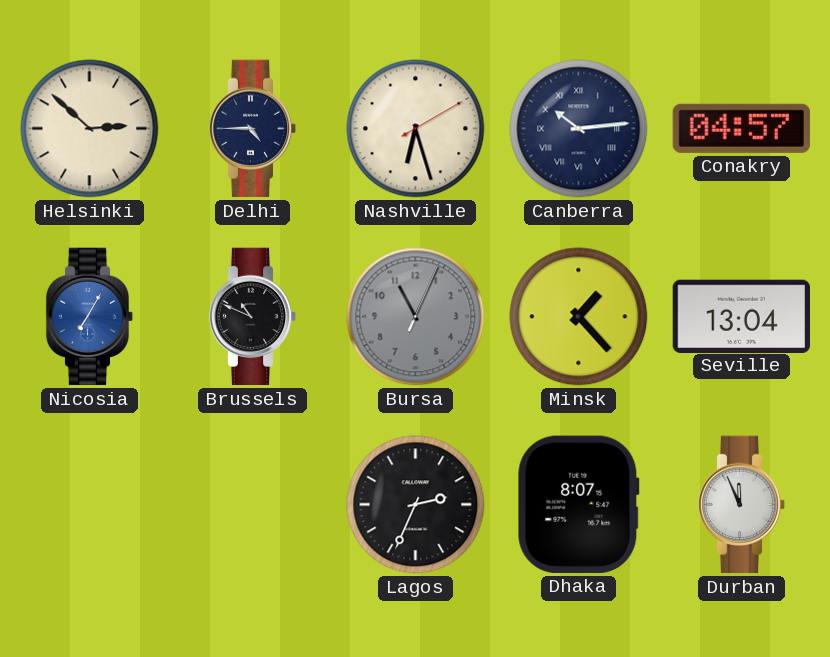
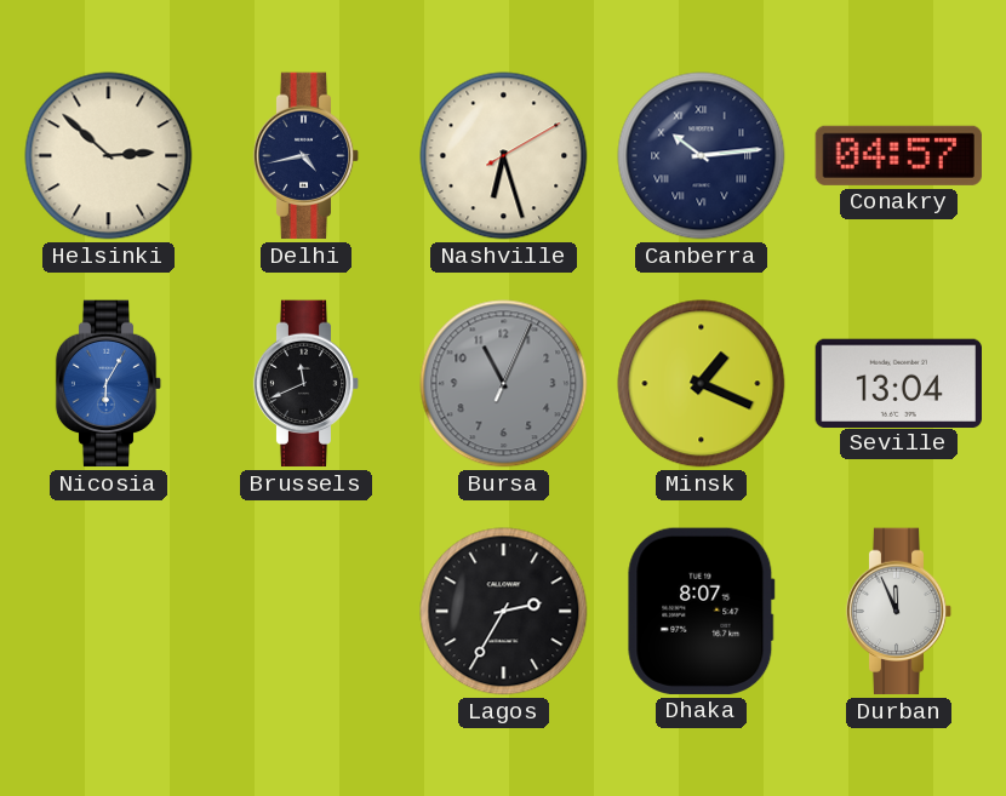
Delhi: 4:45 -> 4:43
Nicosia: 7:05 -> 6:05
Brussels: 10:49 -> 11:41
Minsk: 1:23 -> 1:19
Lagos: 2:34 -> 2:35
